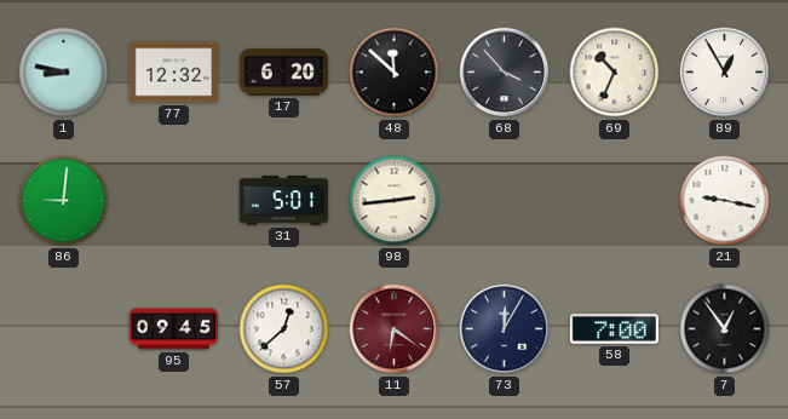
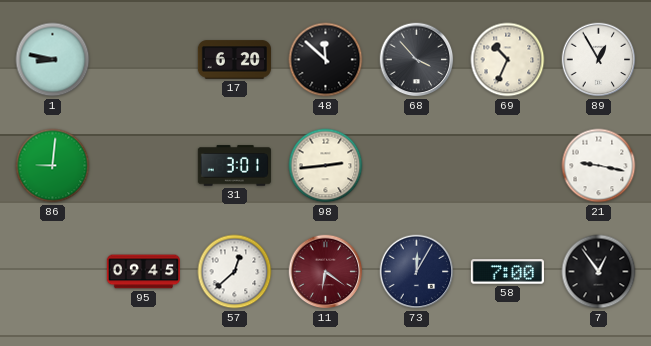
77: 12:32 -> none
31: 5:01 -> 3:01
